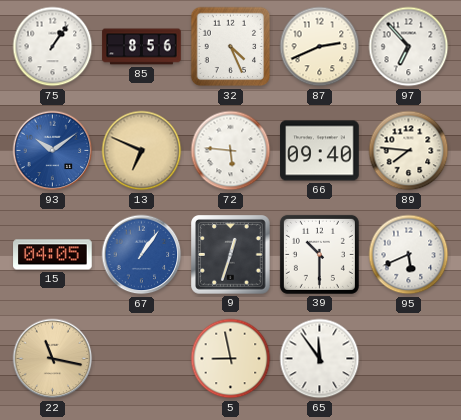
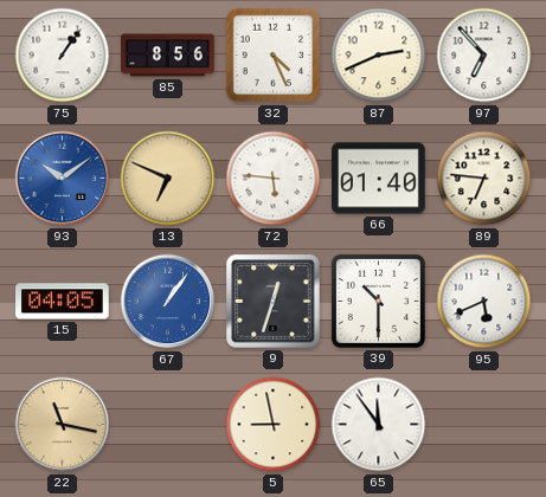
66: 09:40 -> 01:40
89: 7:46 -> 6:46
